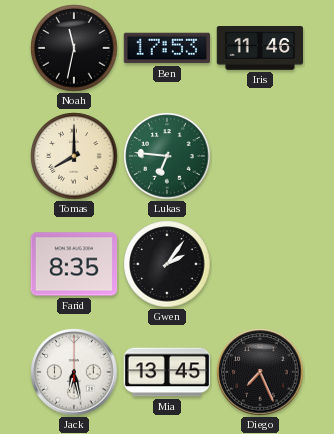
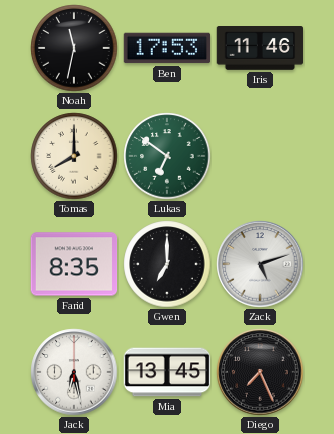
Lukas: 6:46 -> 6:51
Gwen: 2:06 -> 7:00
Zack: none -> 5:12
